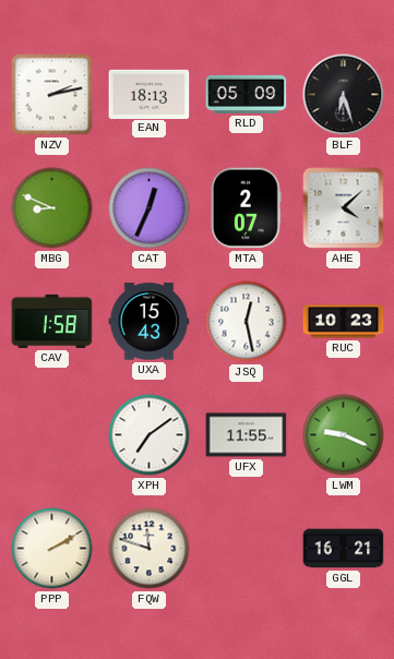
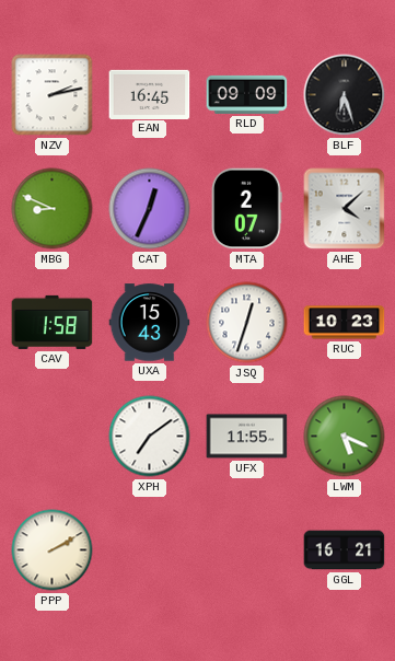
EAN: 18:13 -> 16:45
RLD: 05:09 -> 09:09
JSQ: 12:28 -> 12:33
LWM: 9:19 -> 5:19
FQW: 11:48 -> none
